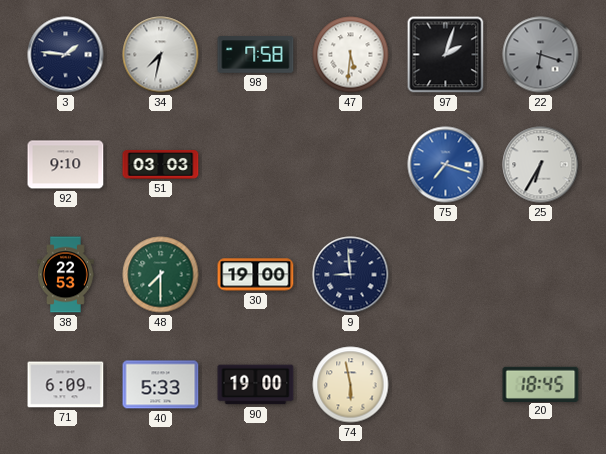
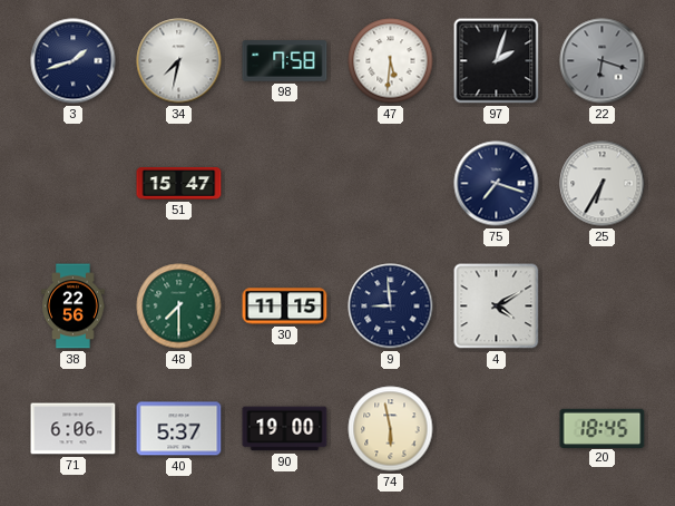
3: 1:46 -> 1:42
92: 9:10 -> none
51: 03:03 -> 15:47
75 dial: blue -> navy
38: 22:53 -> 22:56
30: 19:00 -> 11:15
4: none -> 4:10
71: 6:09 -> 6:06
40: 5:33 -> 5:37
